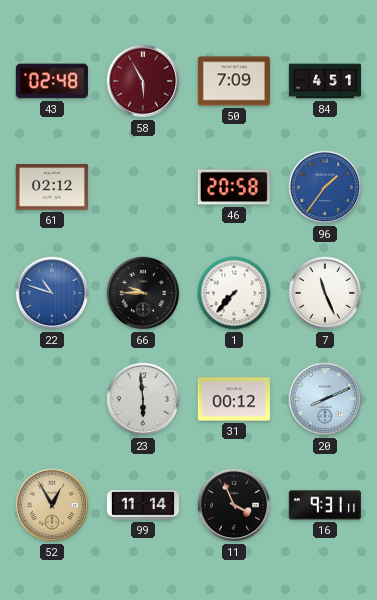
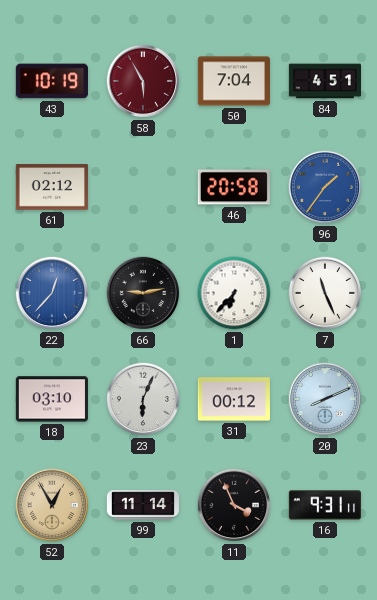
43: 02:48 -> 10:19
50: 7:09 -> 7:04
22: 10:48 -> 12:37
66: 9:45 -> 9:13
1: 7:37 -> 6:37
18: none -> 03:10
23: 5:59 -> 6:04
